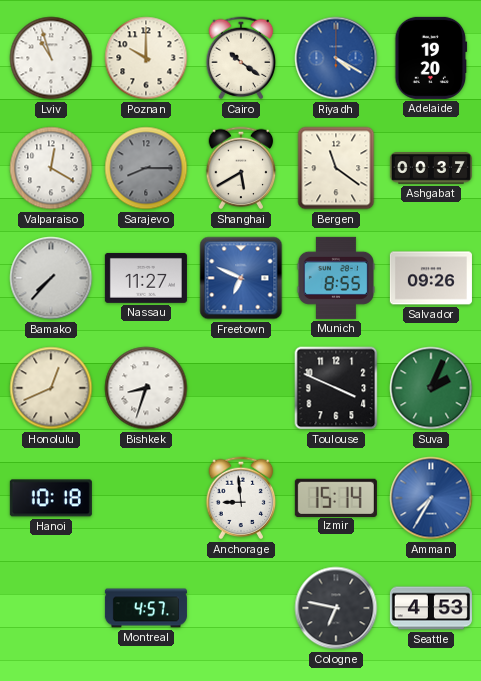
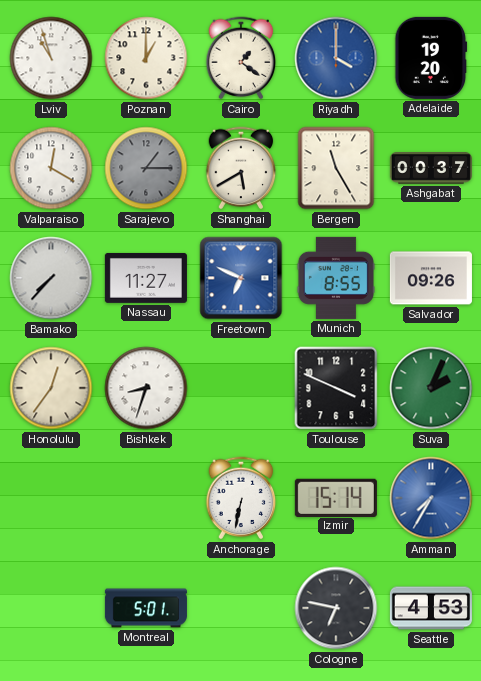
Poznan: 10:00 -> 1:00
Cairo: 10:21 -> 1:21
Riyadh: 4:20 -> 4:00
Sarajevo: 8:15 -> 1:15
Bergen: 11:21 -> 11:25
Honolulu: 12:41 -> 12:36
Hanoi: 10:18 -> none
Anchorage: 8:59 -> 6:32
Montreal: 4:57 -> 5:01
